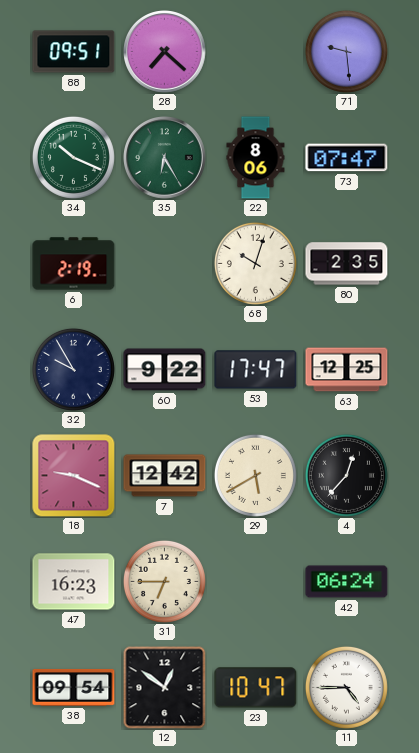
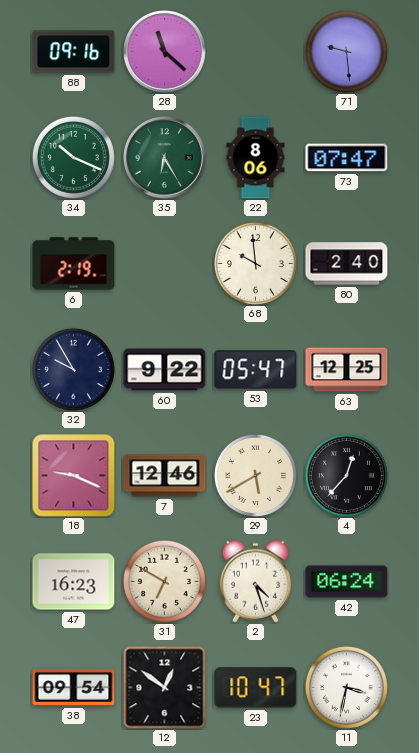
88: 09:51 -> 09:16
28: 7:22 -> 11:22
68: 10:03 -> 9:59
80: 2:35 -> 2:40
53: 17:47 -> 05:47
7: 12:42 -> 12:46
31: 6:45 -> 6:50
2: none -> 4:27
11: 4:45 -> 3:32
